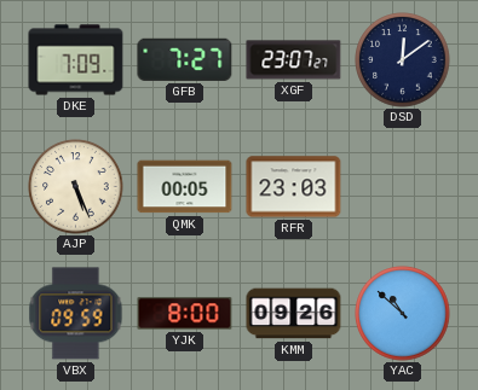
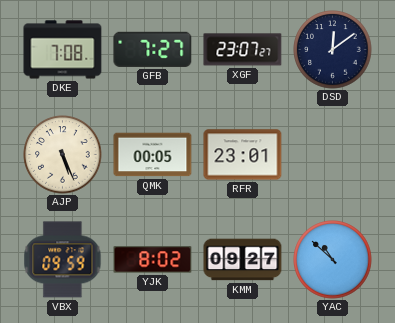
DKE: 7:09 -> 7:08
RFR: 23:03 -> 23:01
YJK: 8:00 -> 8:02
KMM: 09:26 -> 09:27
